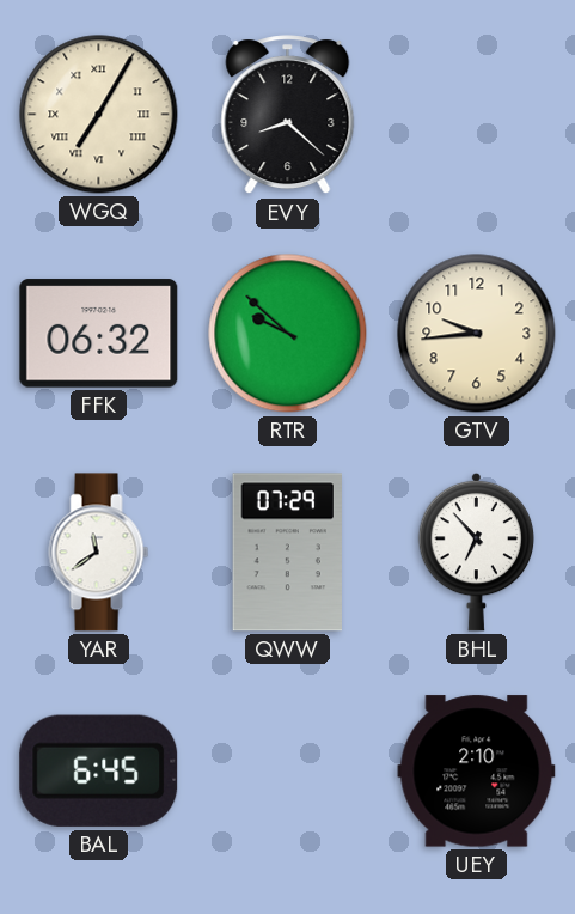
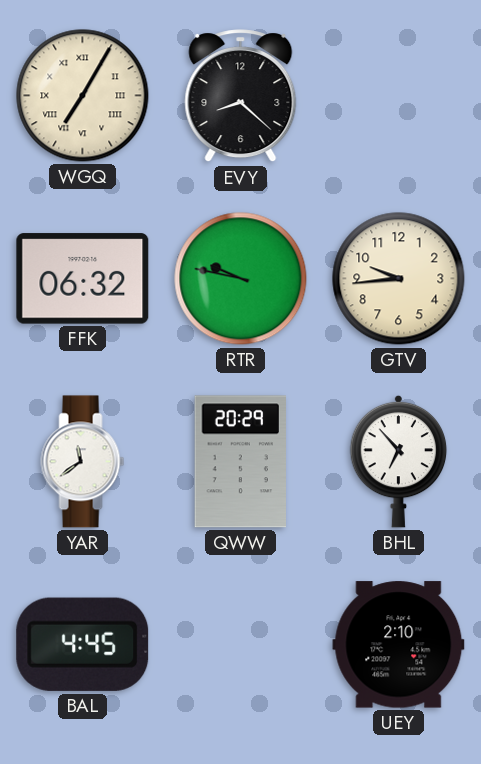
RTR: 9:52 -> 9:47
QWW: 07:29 -> 20:29
BAL: 6:45 -> 4:45
